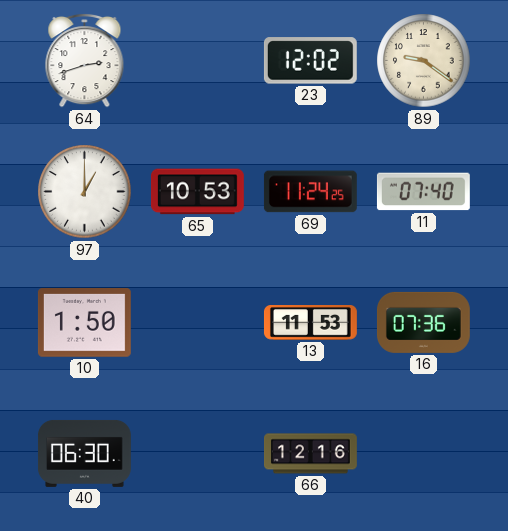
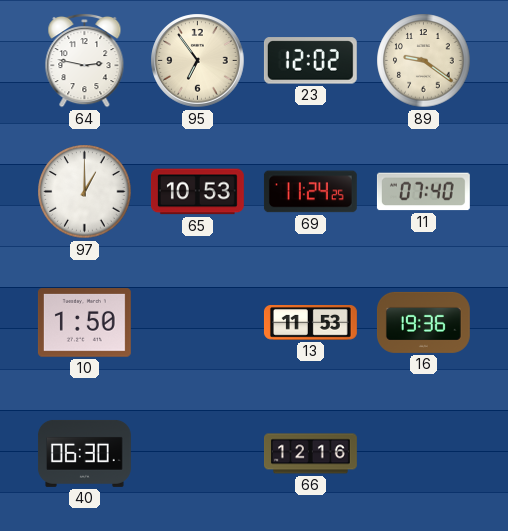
64: 2:42 -> 2:47
95: none -> 6:54
16: 07:36 -> 19:36
